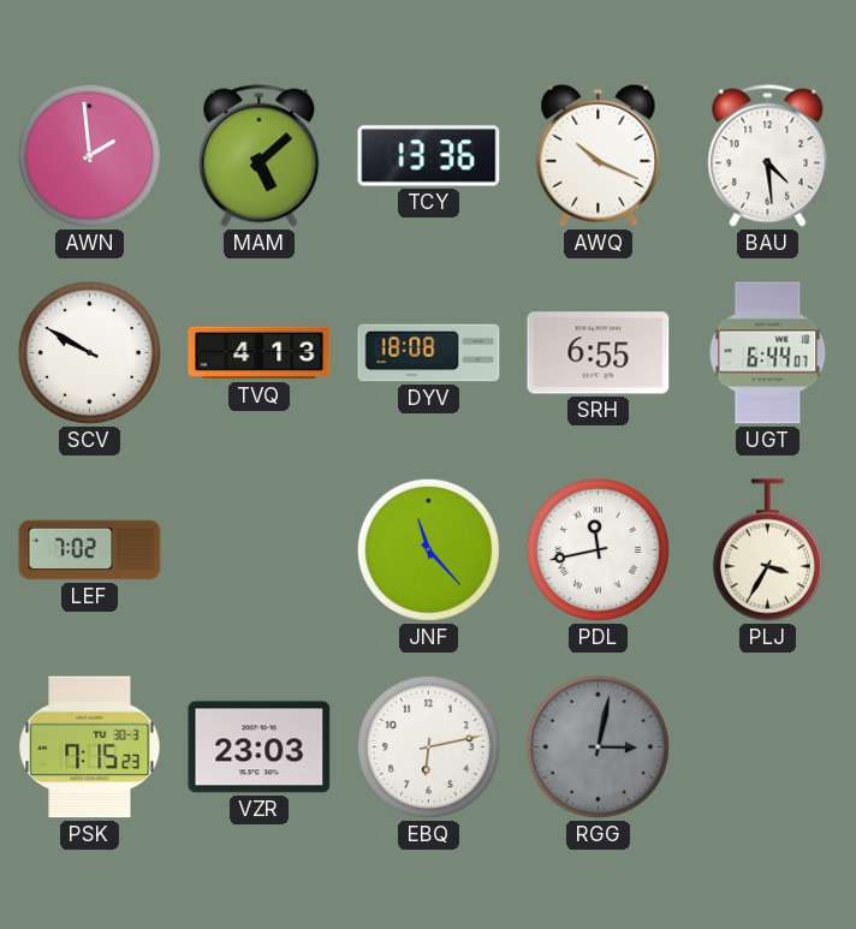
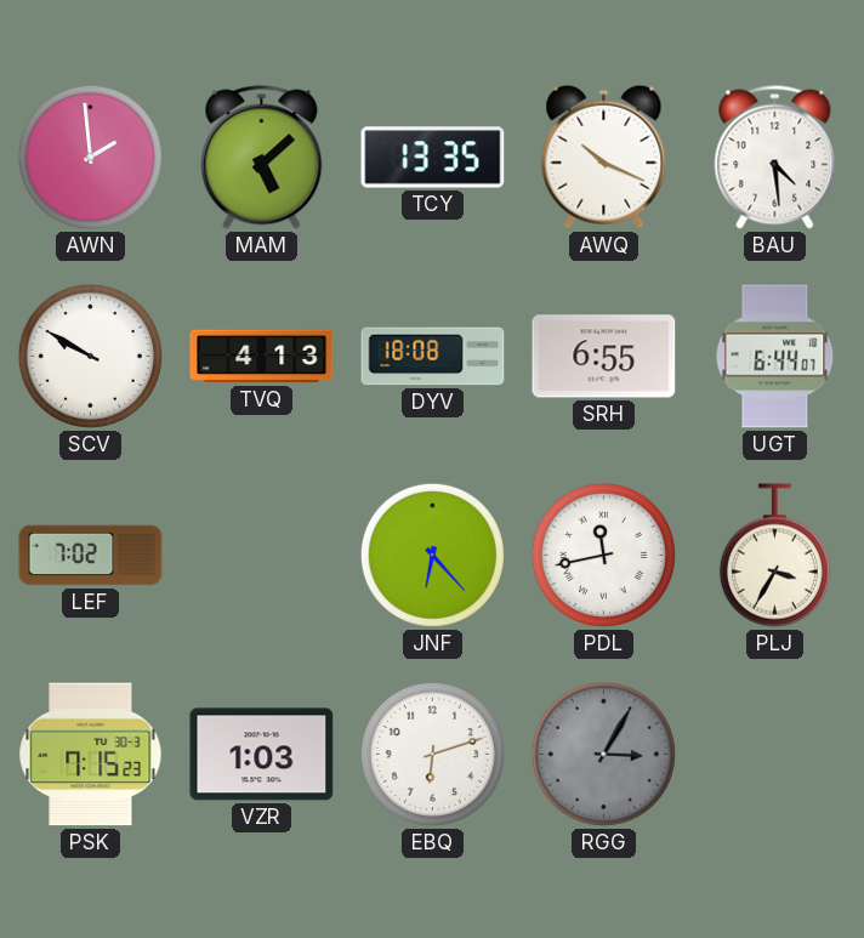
TCY: 13:36 -> 13:35
JNF: 11:23 -> 6:23
VZR: 23:03 -> 1:03
EBQ: 6:13 -> 6:12
RGG: 3:02 -> 3:05
